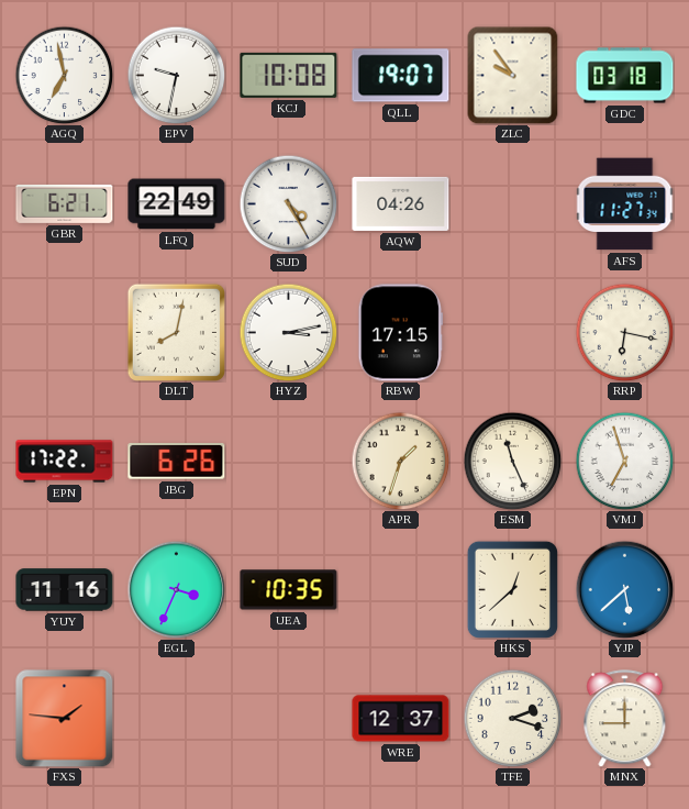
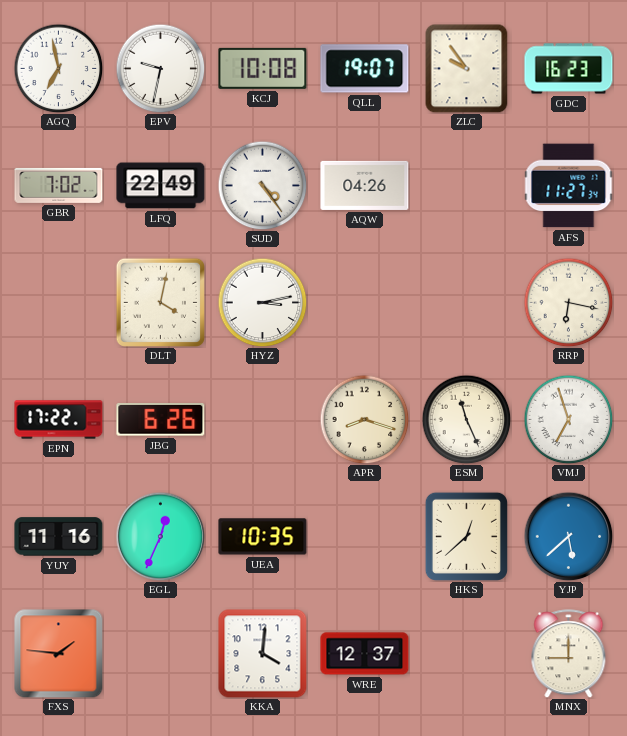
GDC: 03:18 -> 16:23
GBR: 6:21 -> 7:02
SUD: 4:25 -> 4:24
DLT: 8:02 -> 4:02
RBW: 17:15 -> none
APR: 1:33 -> 8:18
EGL: 3:34 -> 12:34
KKA: none -> 4:01
TFE: 2:18 -> none
